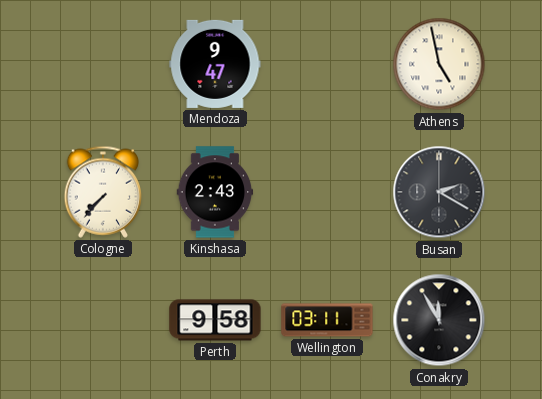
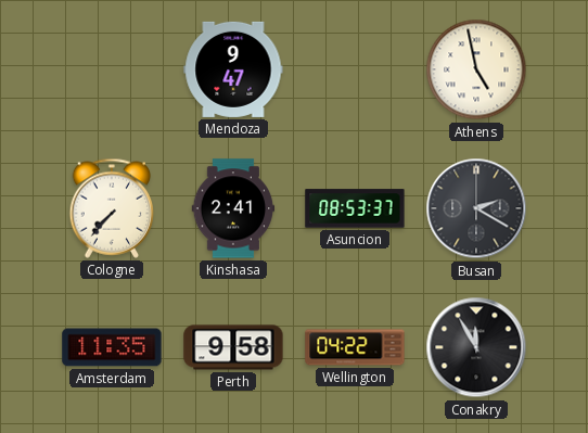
Kinshasa: 2:43 -> 2:41
Asuncion: none -> 08:53
Amsterdam: none -> 11:35
Wellington: 03:11 -> 04:22
